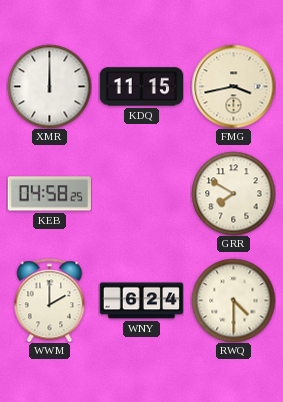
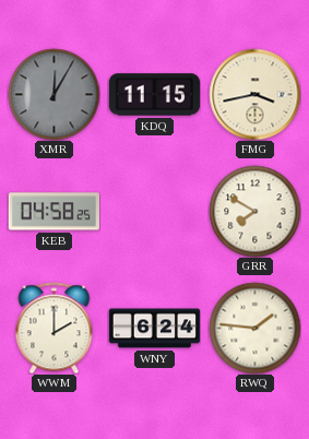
XMR: 12:00 -> 12:05
XMR dial: white -> grey
RWQ: 4:30 -> 1:46
